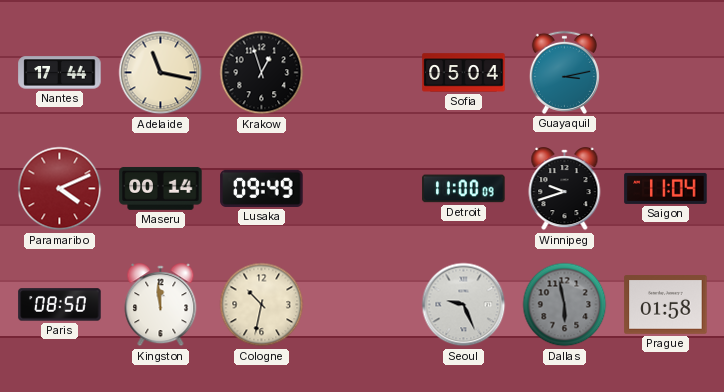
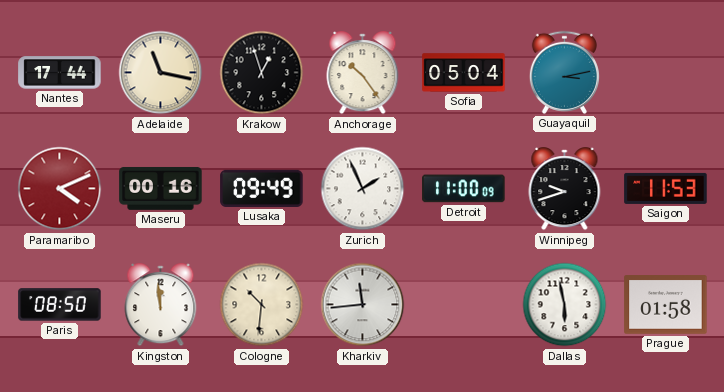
Anchorage: none -> 10:24
Maseru: 00:14 -> 00:16
Zurich: none -> 1:56
Saigon: 11:04 -> 11:53
Cologne: 10:32 -> 10:31
Kharkiv: none -> 11:44
Seoul: 9:26 -> none
Dallas dial: grey -> white
